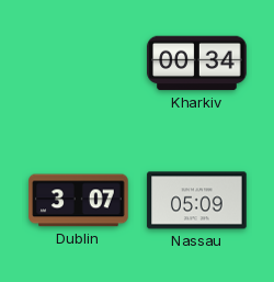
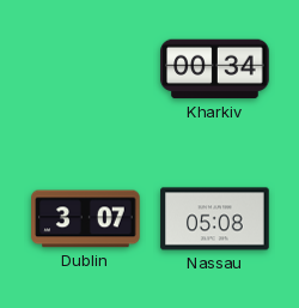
Nassau: 05:09 -> 05:08
